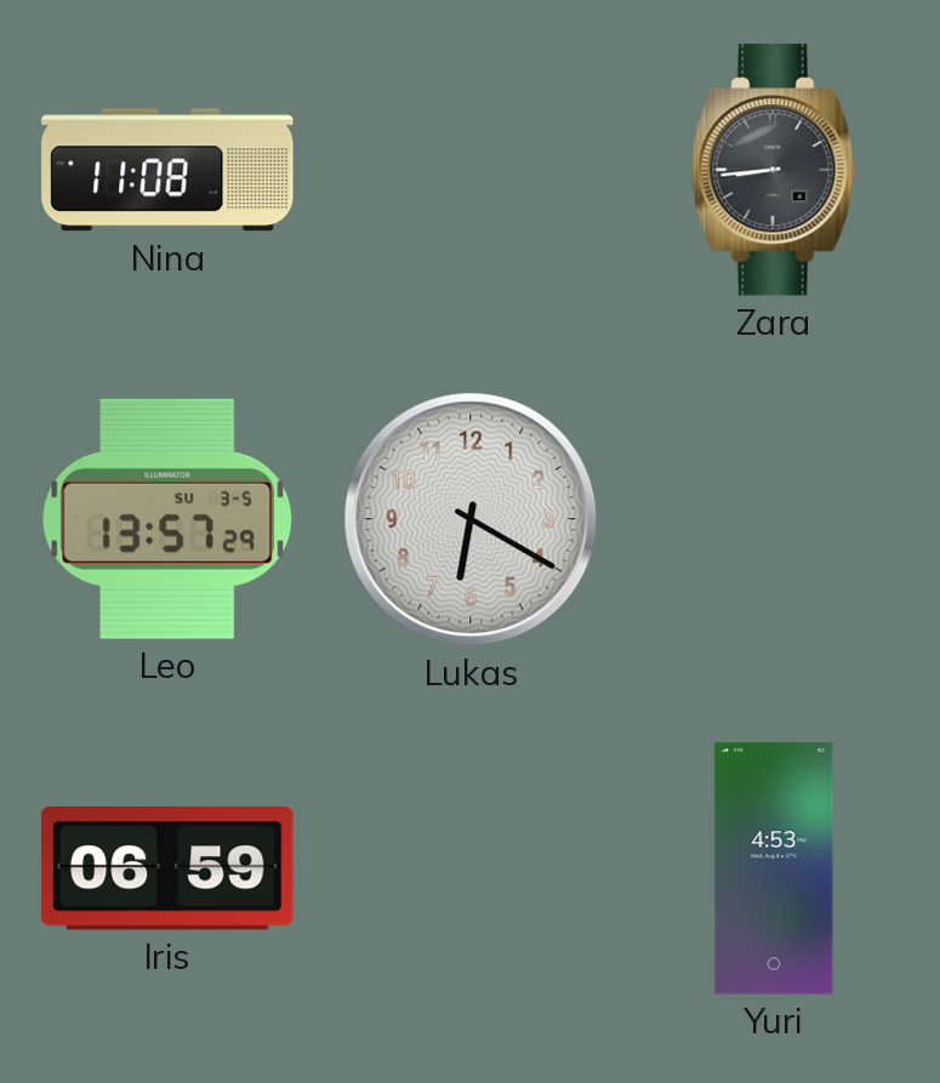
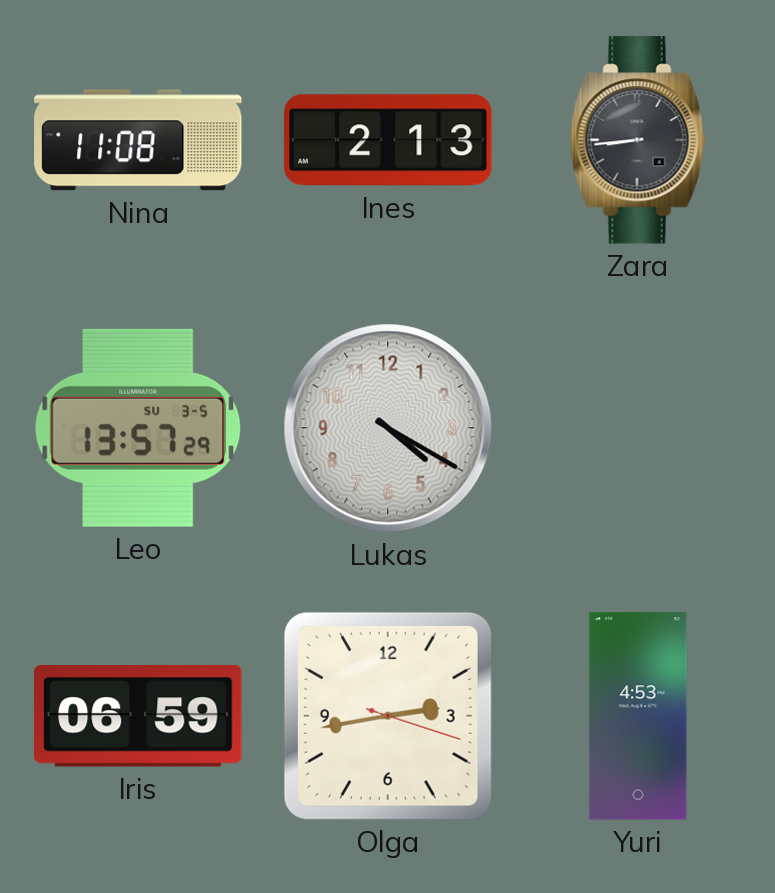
Ines: none -> 2:13
Lukas: 6:20 -> 4:20
Olga: none -> 2:43
